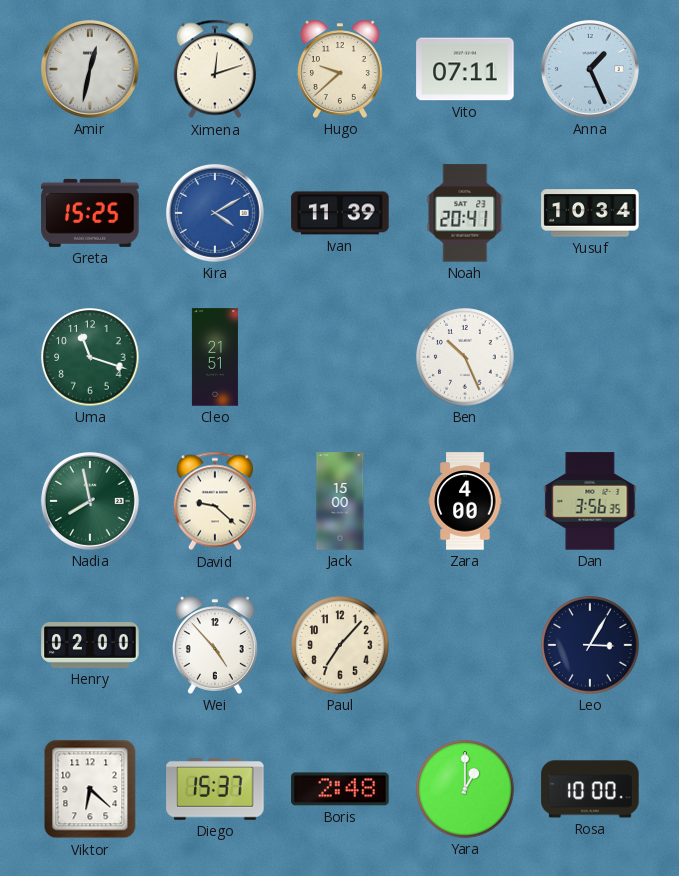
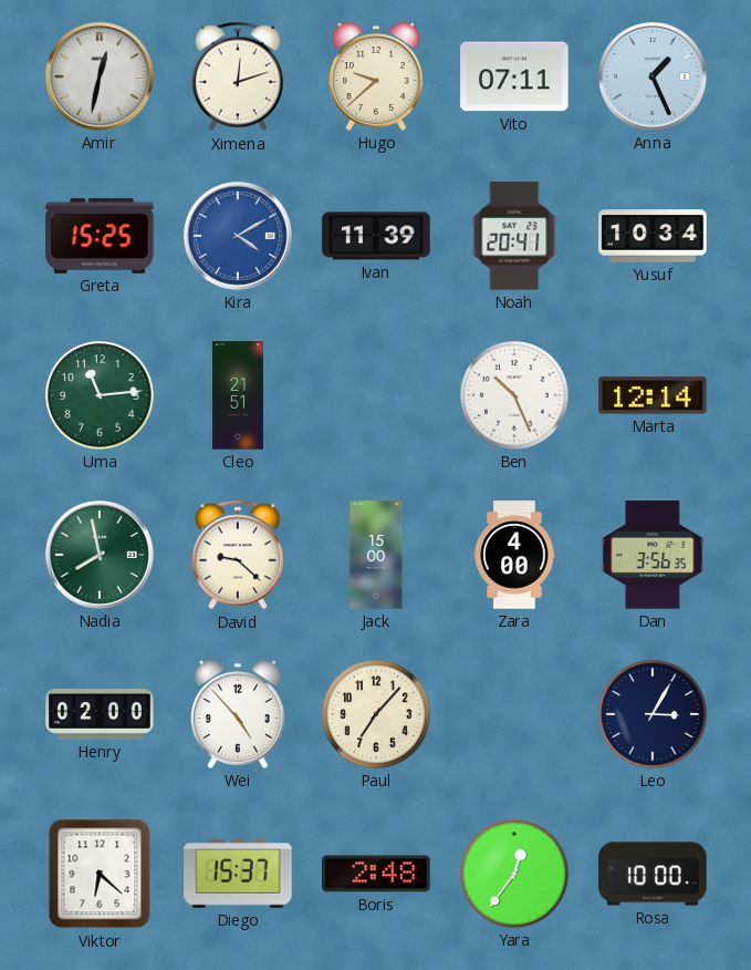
Uma: 11:18 -> 11:14
Marta: none -> 12:14
Yara: 1:00 -> 12:36
